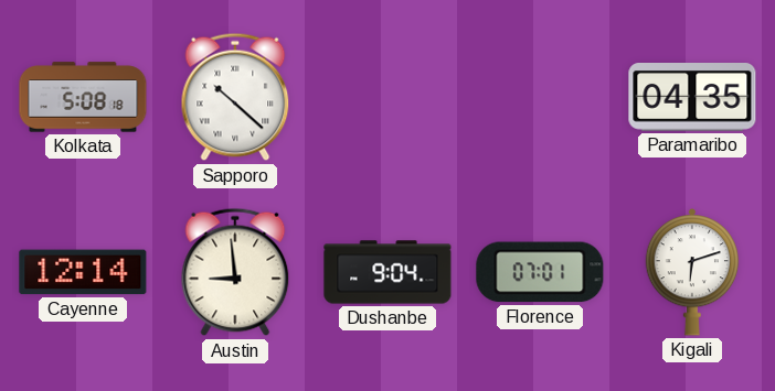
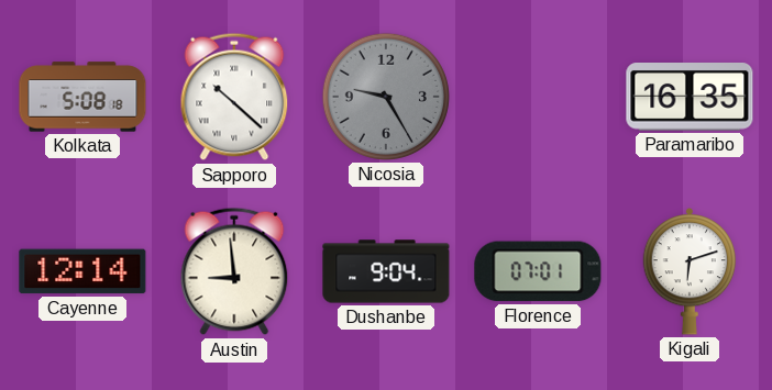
Nicosia: none -> 9:25
Paramaribo: 04:35 -> 16:35
